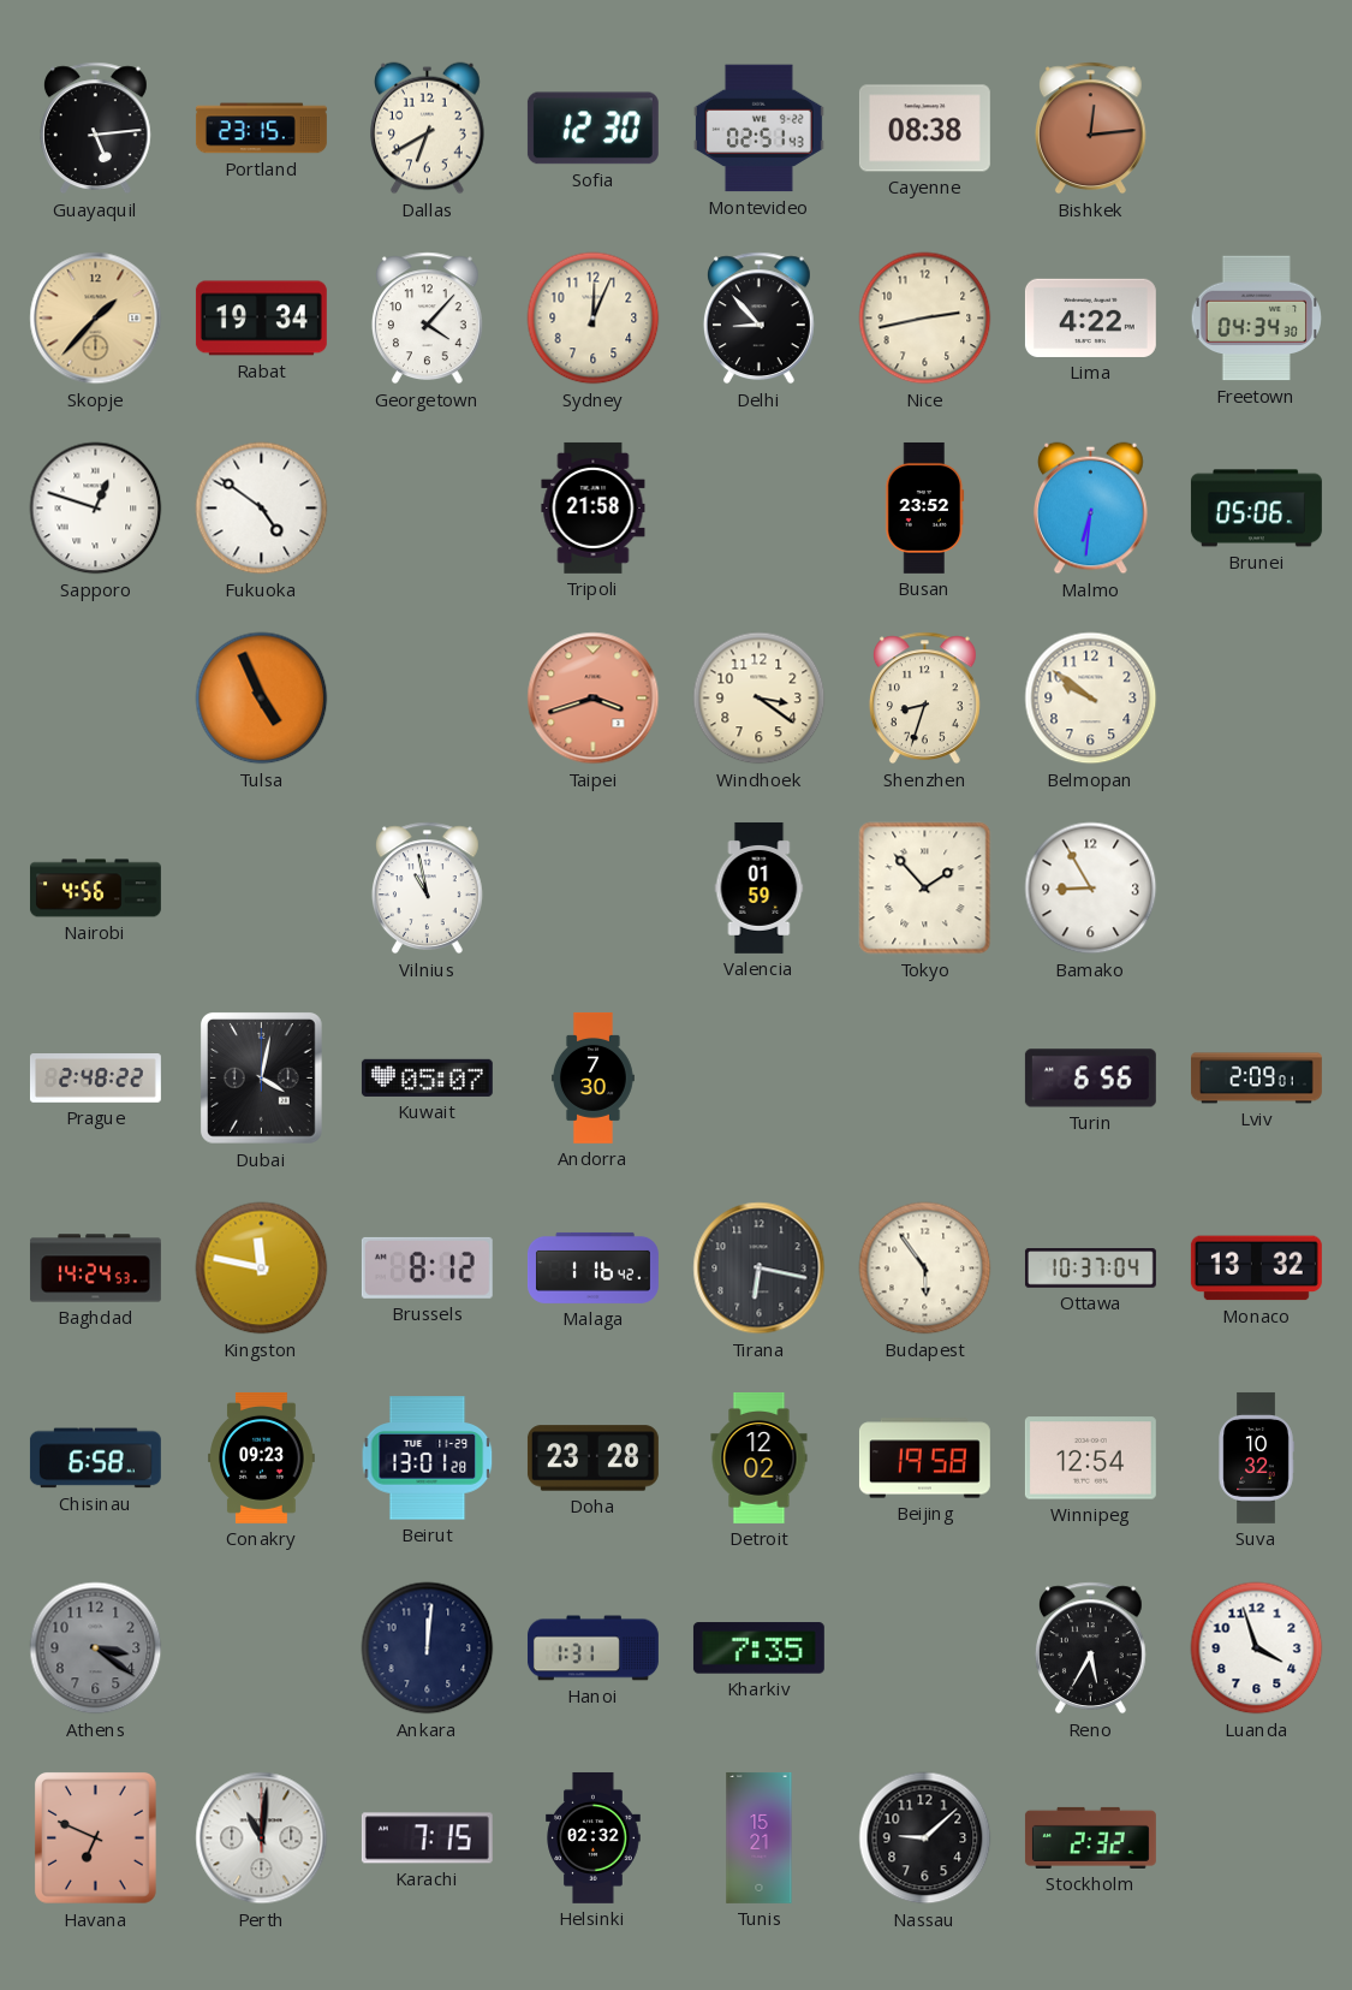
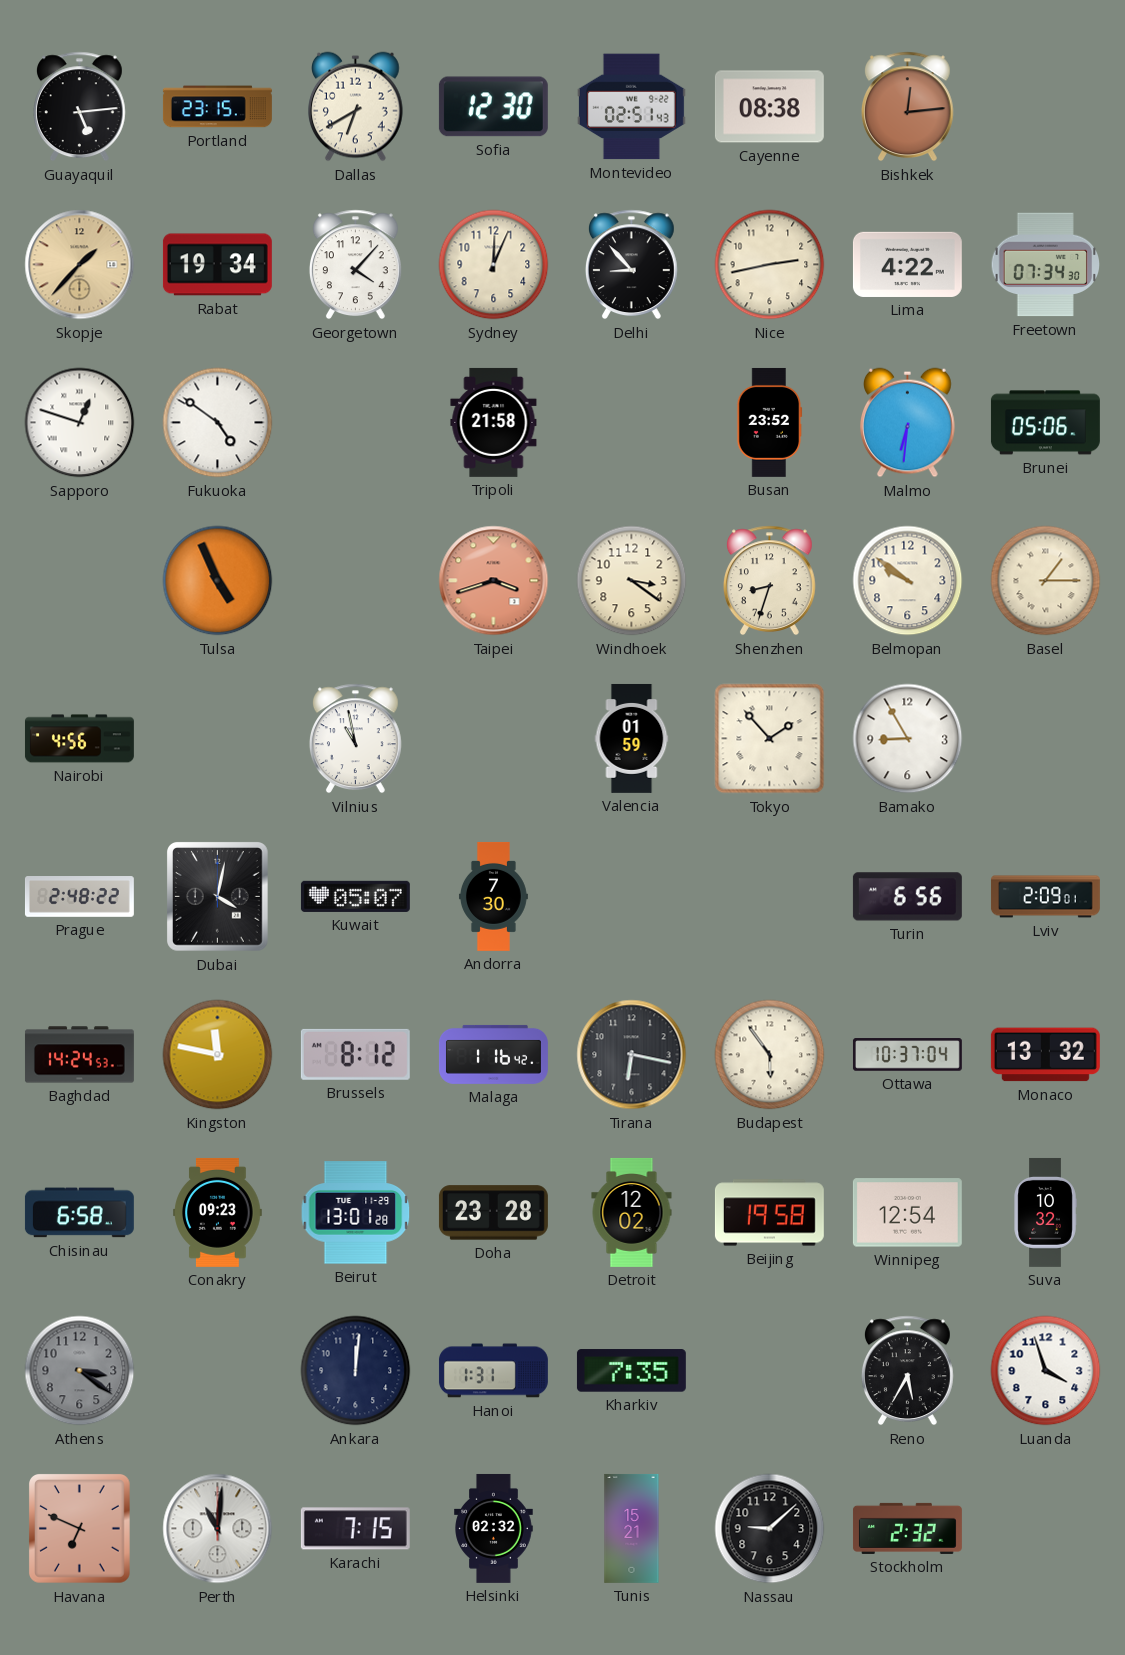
Freetown: 04:34 -> 07:34
Basel: none -> 1:15
